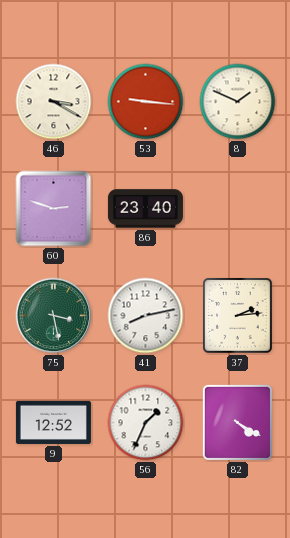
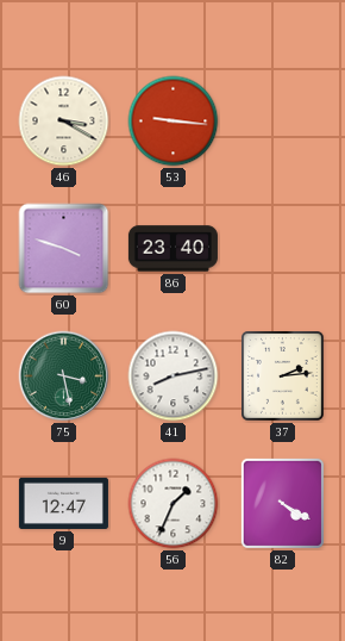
8: 1:49 -> none
60: 2:48 -> 3:48
9: 12:52 -> 12:47
